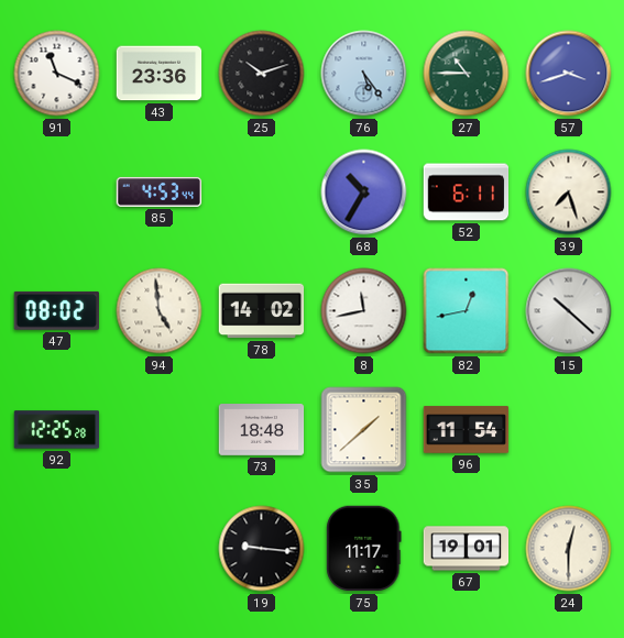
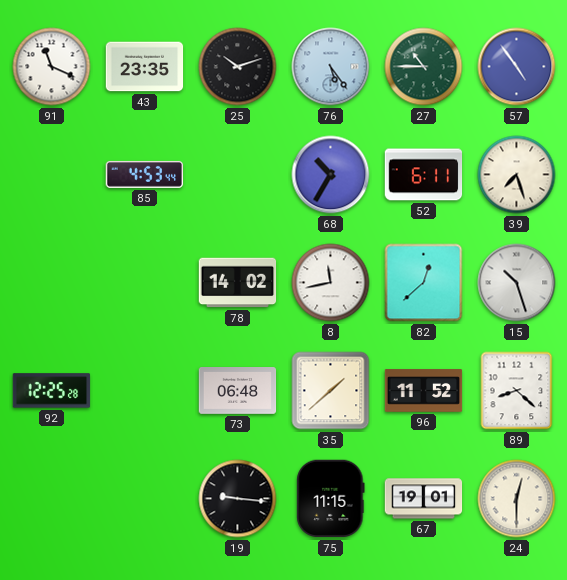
43: 23:36 -> 23:35
57: 3:42 -> 4:54
47: 08:02 -> none
94: 4:59 -> none
82: 12:43 -> 12:38
15: 10:22 -> 10:27
73: 18:48 -> 06:48
96: 11:54 -> 11:52
89: none -> 8:22
75: 11:17 -> 11:15
